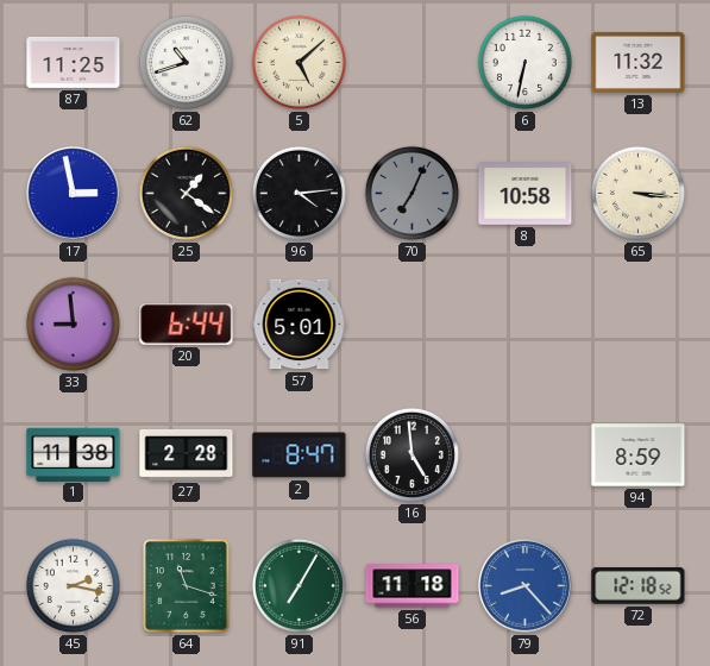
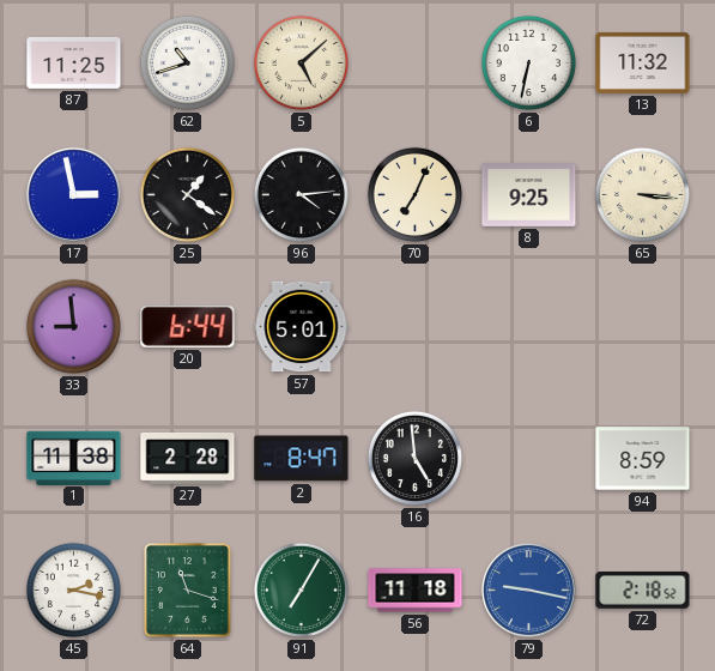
70 dial: grey -> cream
8: 10:58 -> 9:25
79: 8:23 -> 9:17
72: 12:18 -> 2:18
